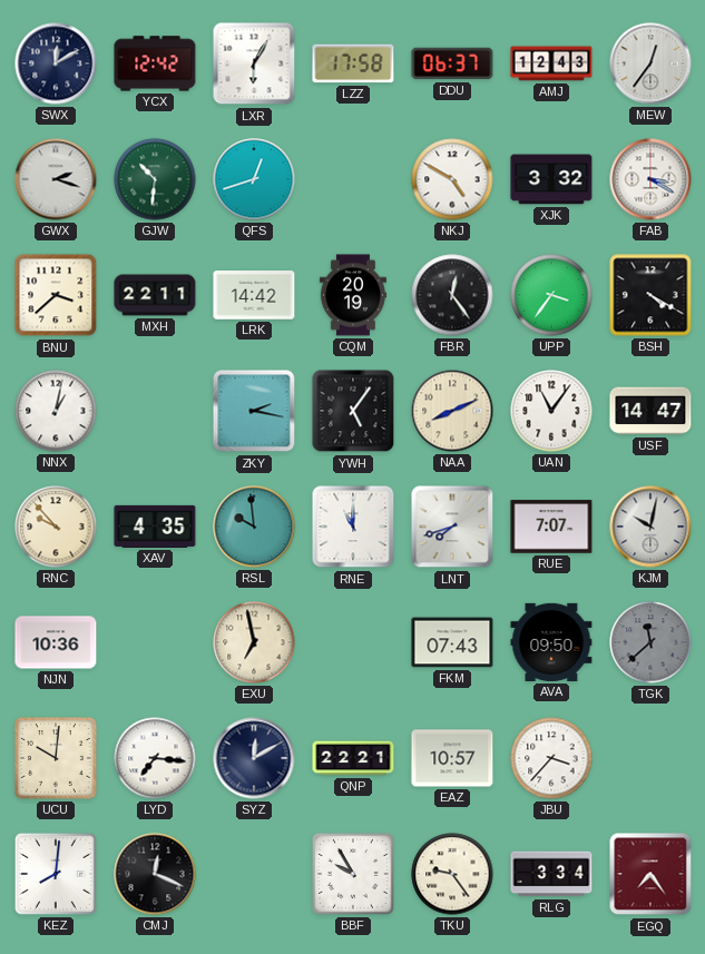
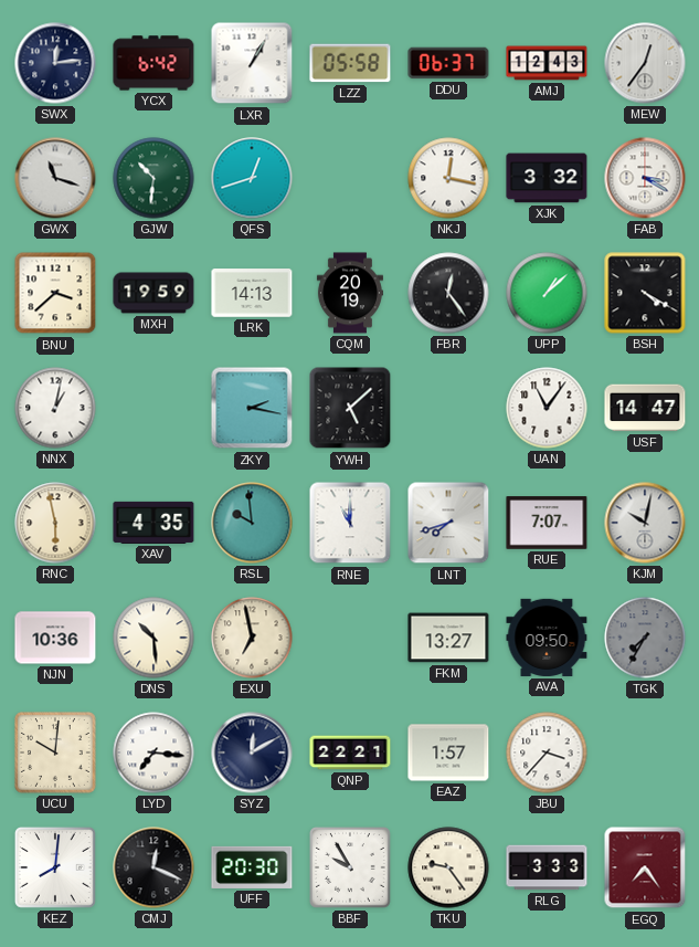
SWX: 12:10 -> 12:14
YCX: 12:42 -> 6:42
LXR: 6:05 -> 1:05
LZZ: 17:58 -> 05:58
GWX: 2:18 -> 11:18
NKJ: 4:50 -> 12:17
MXH: 22:11 -> 19:59
LRK: 14:42 -> 14:13
UPP: 3:36 -> 1:08
YWH: 5:06 -> 5:08
NAA: 8:11 -> none
RNC: 9:53 -> 5:58
DNS: none -> 10:29
FKM: 07:43 -> 13:27
TGK: 11:38 -> 7:35
EAZ: 10:57 -> 1:57
UFF: none -> 20:30
RLG: 3:34 -> 3:33
